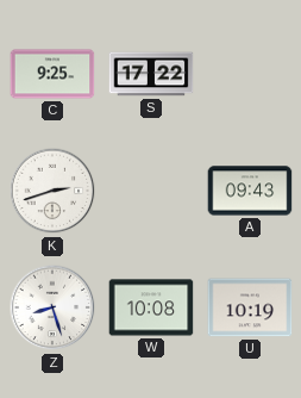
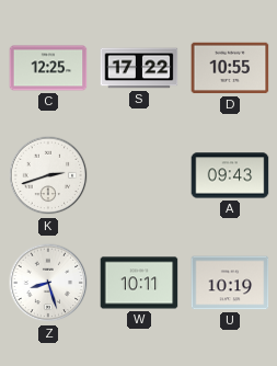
C: 9:25 -> 12:25
D: none -> 10:55
W: 10:08 -> 10:11
